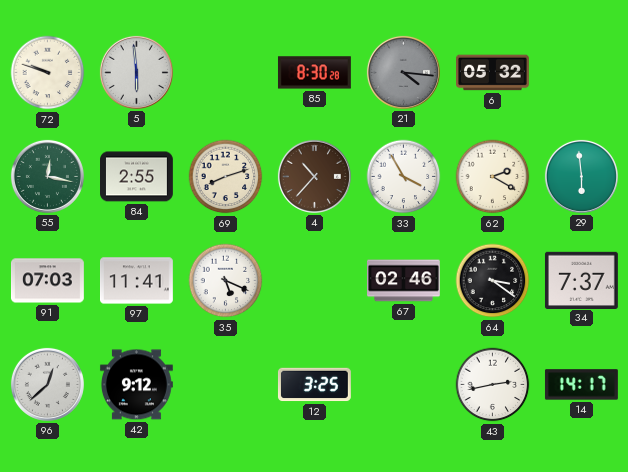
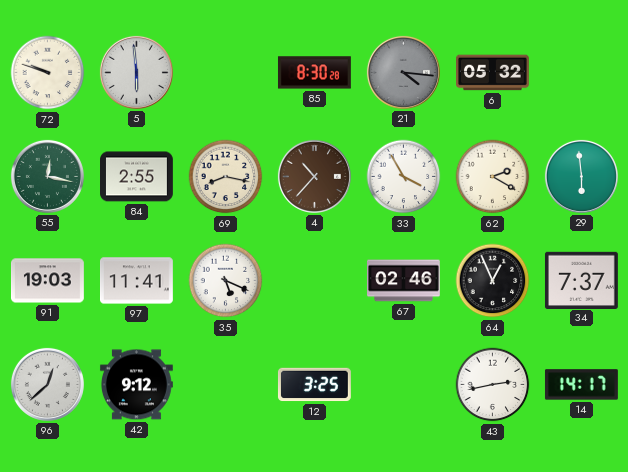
69: 8:12 -> 8:17
91: 07:03 -> 19:03
64: 3:21 -> 12:56
